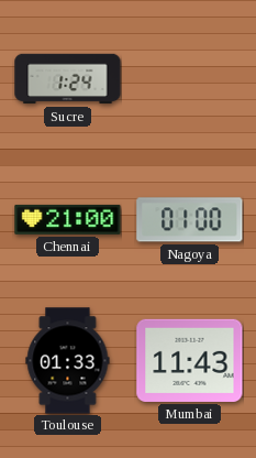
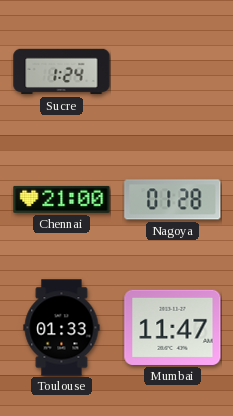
Nagoya: 01:00 -> 01:28
Mumbai: 11:43 -> 11:47
